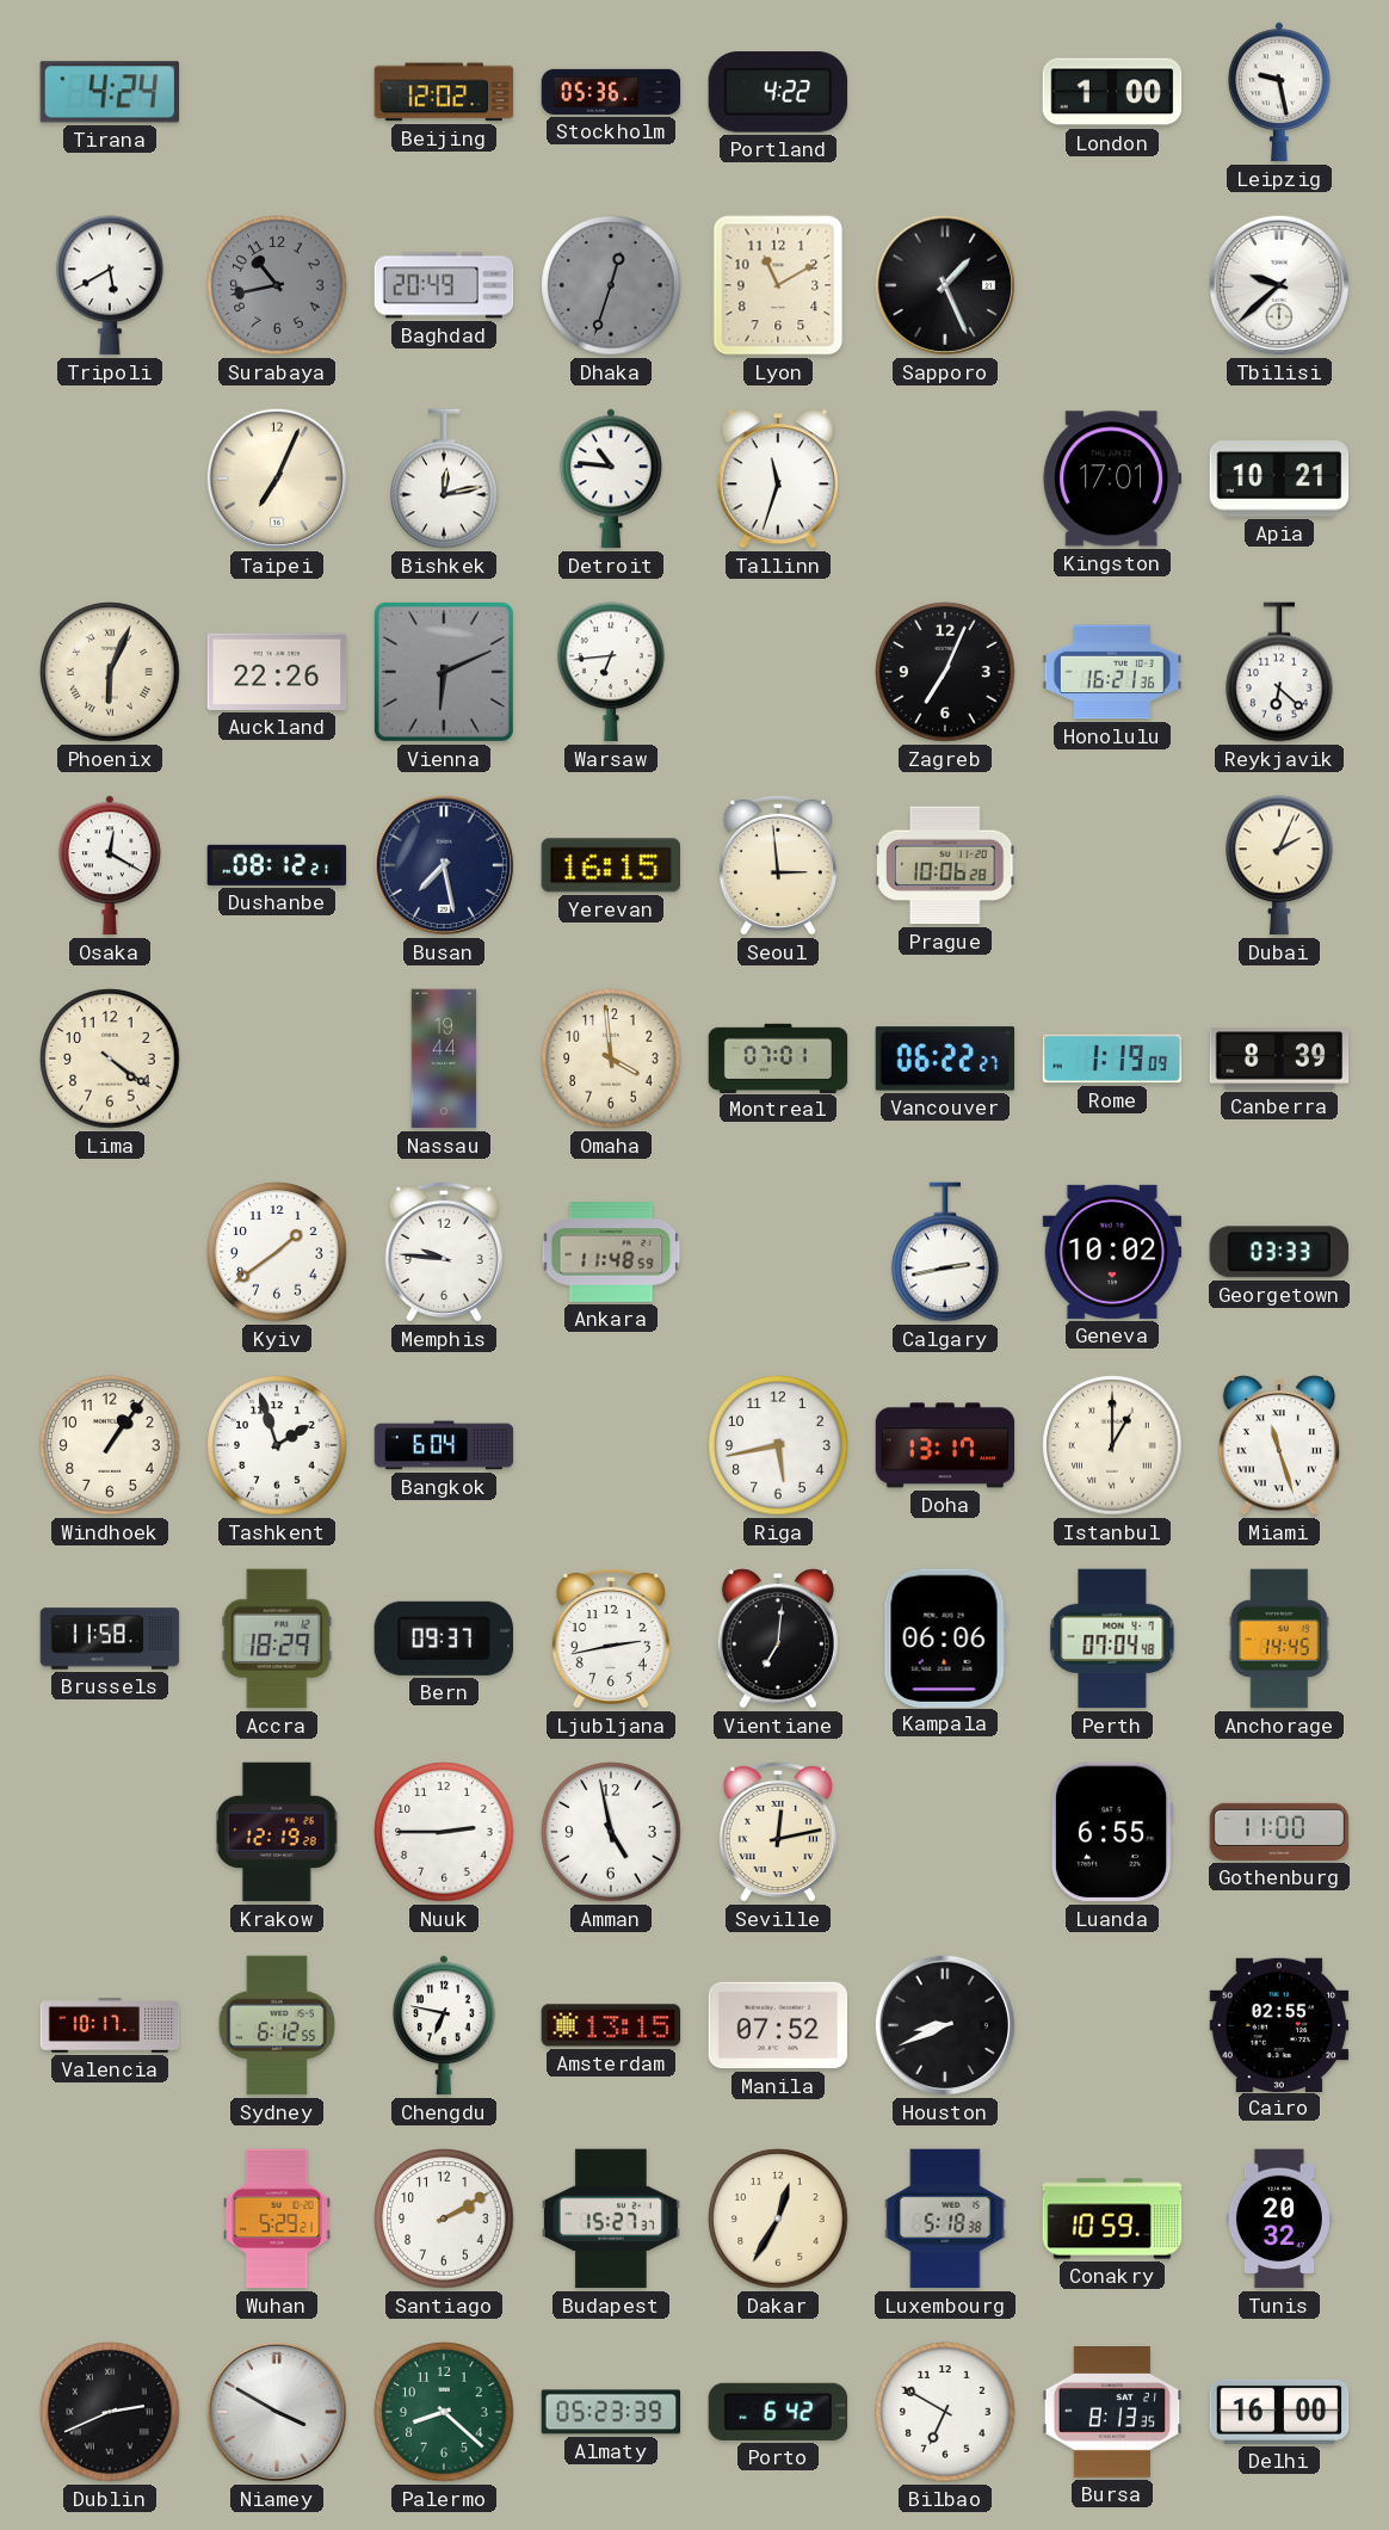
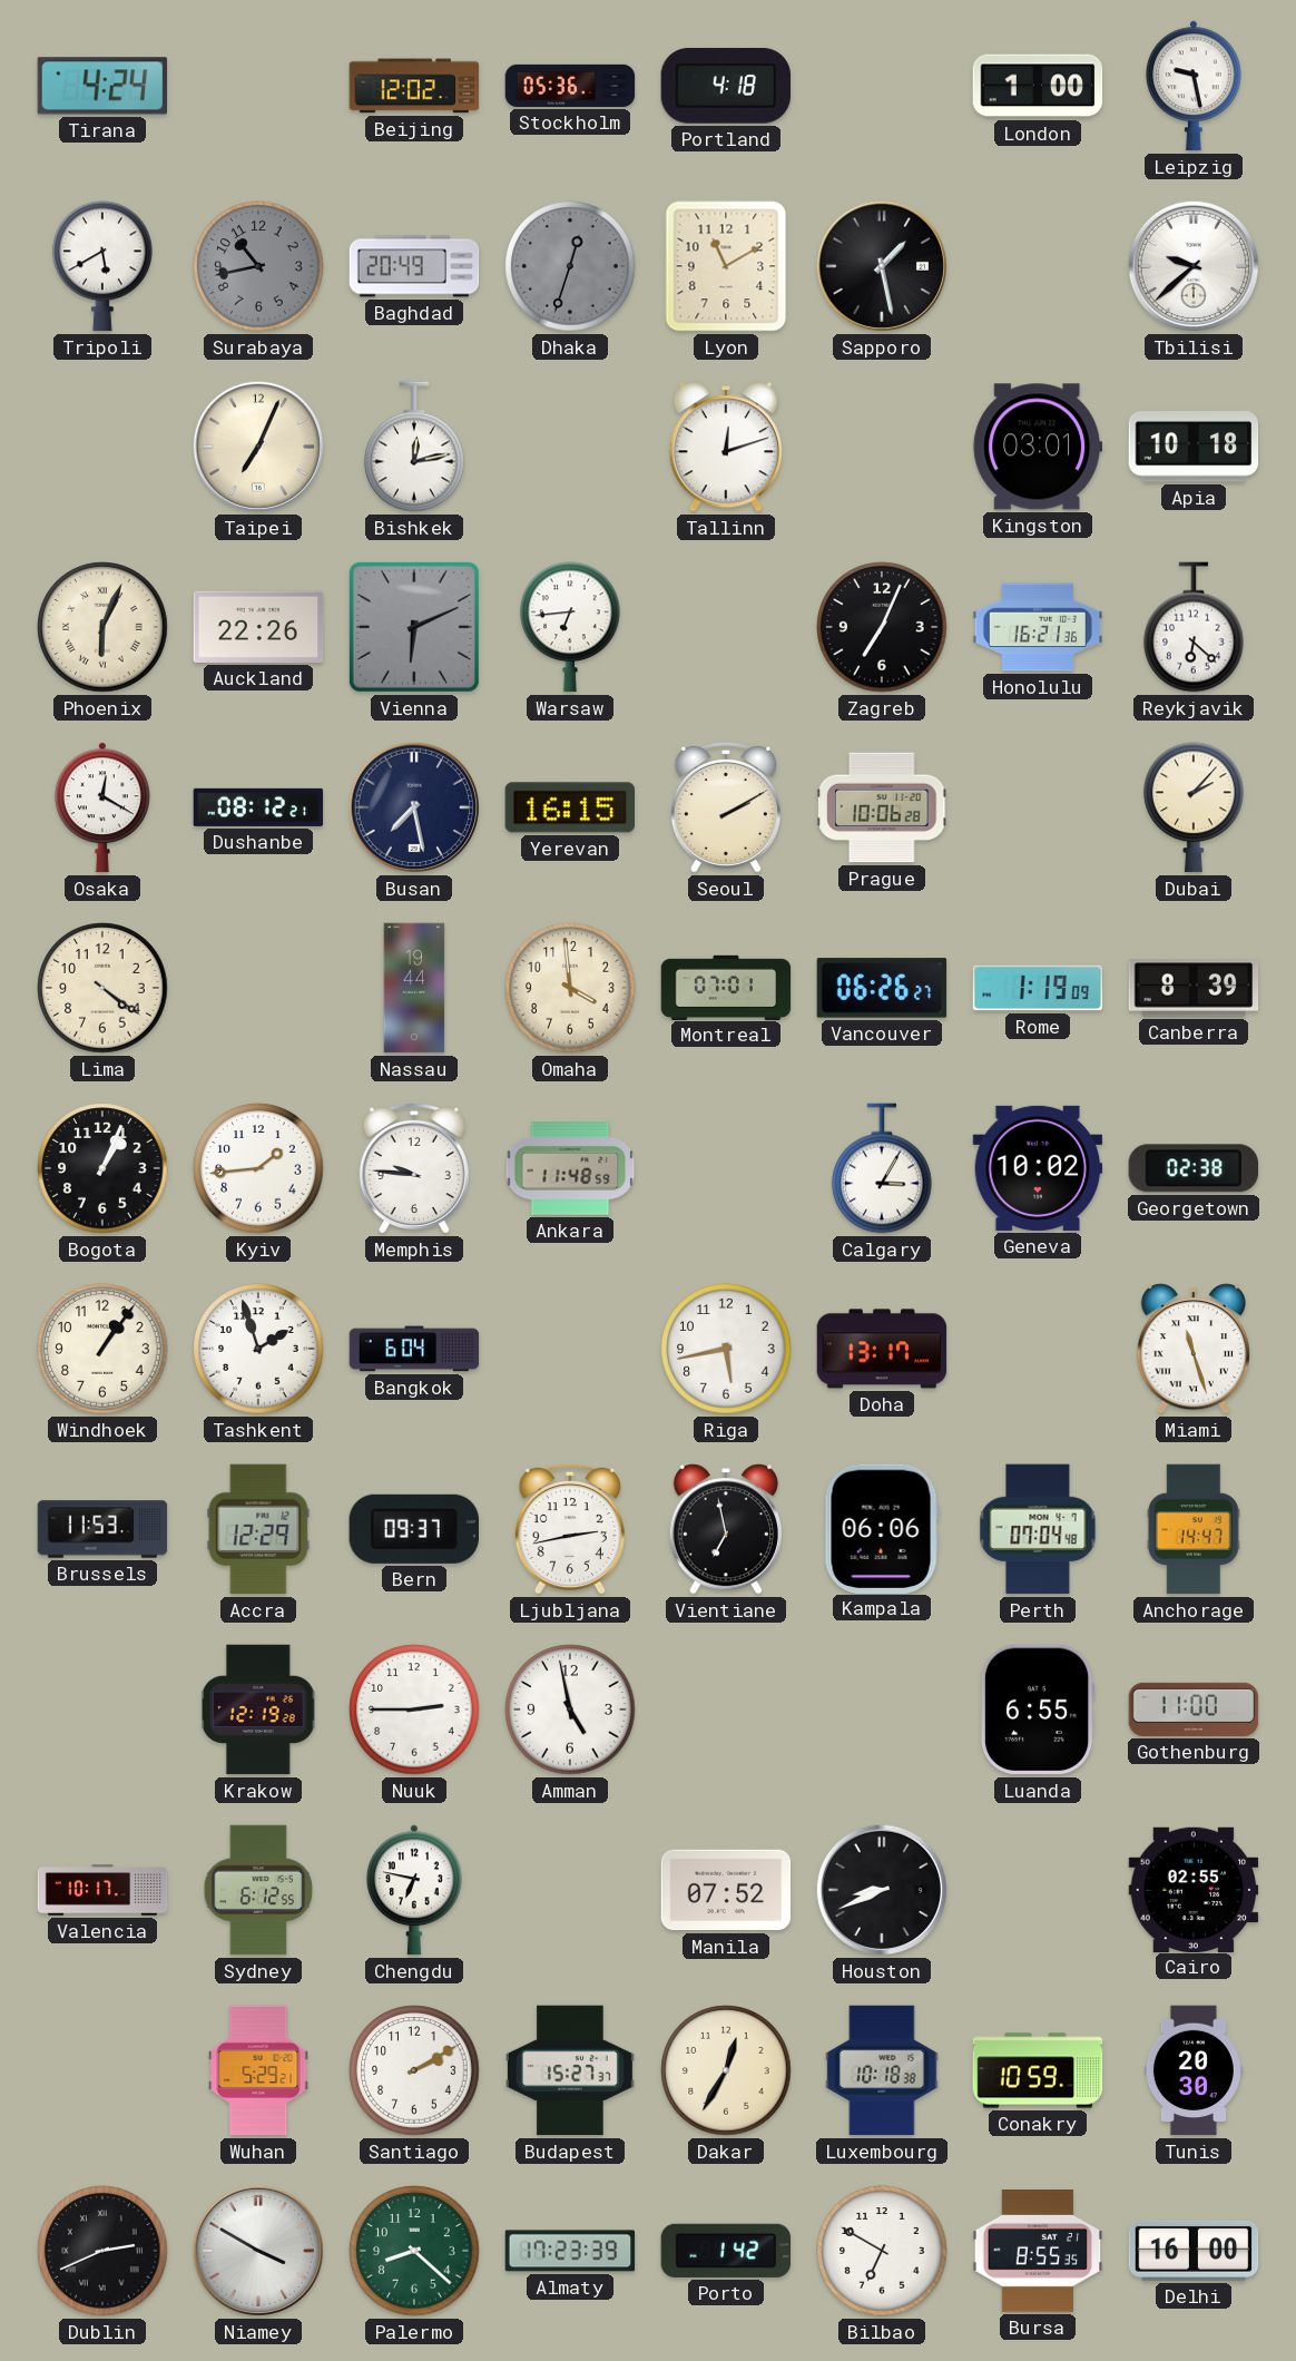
Portland: 4:22 -> 4:18
Sapporo: 1:26 -> 1:28
Detroit: 10:46 -> none
Tallinn: 11:33 -> 12:12
Kingston: 17:01 -> 03:01
Apia: 10:21 -> 10:18
Seoul: 2:59 -> 2:10
Dubai: 2:04 -> 2:07
Vancouver: 06:22 -> 06:26
Bogota: none -> 1:04
Kyiv: 1:39 -> 1:44
Calgary: 2:43 -> 3:05
Georgetown: 03:33 -> 02:38
Istanbul: 1:00 -> none
Brussels: 11:58 -> 11:53
Accra: 18:29 -> 12:29
Vientiane: 7:01 -> 6:58
Anchorage: 14:45 -> 14:47
Seville: 12:13 -> none
Amsterdam: 13:15 -> none
Luxembourg: 5:18 -> 10:18
Tunis: 20:32 -> 20:30
Almaty: 05:23 -> 17:23
Porto: 6:42 -> 1:42
Bursa: 8:13 -> 8:55
